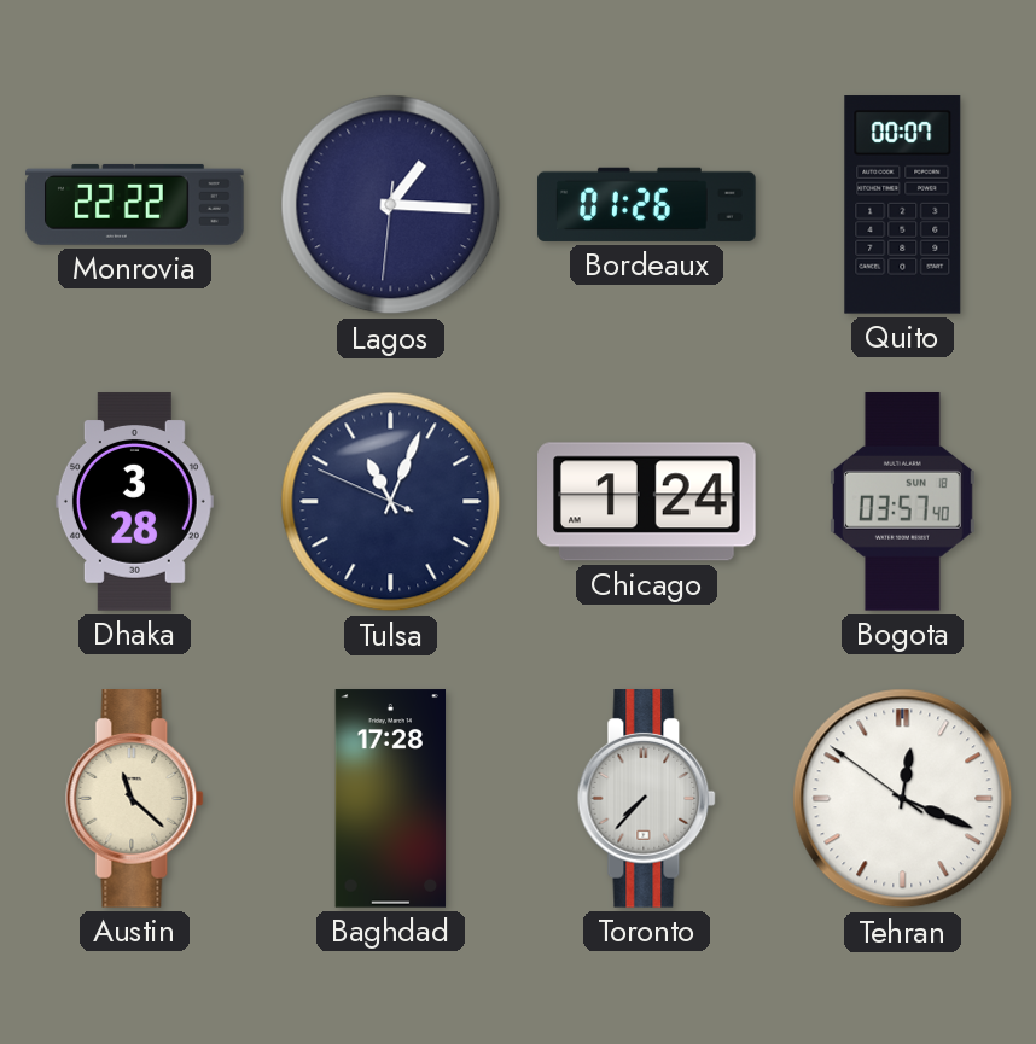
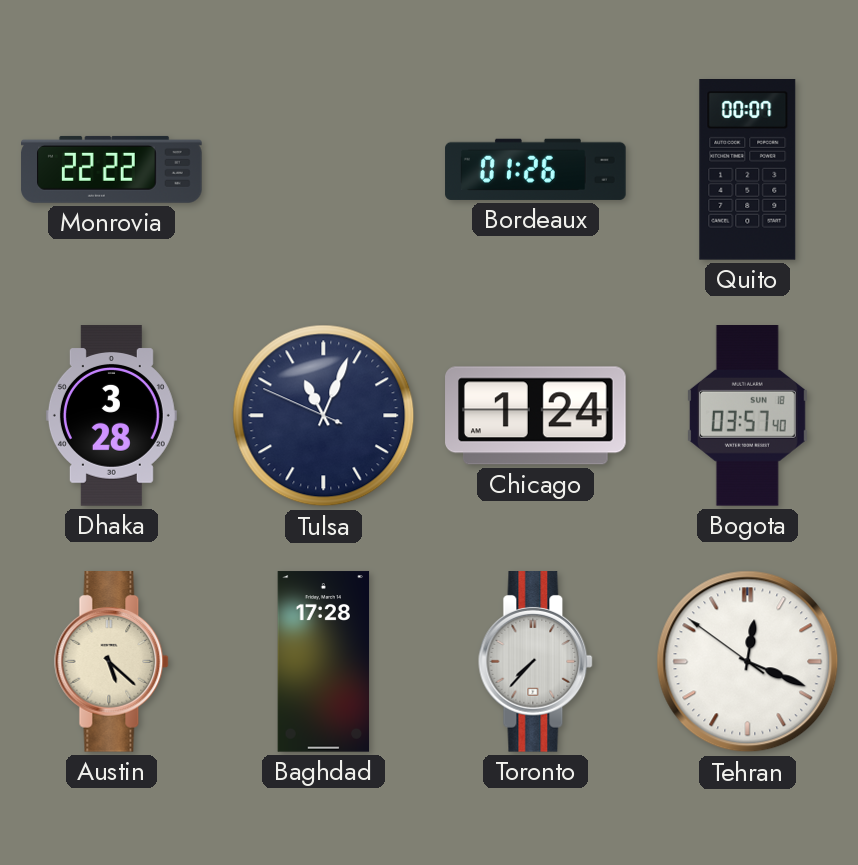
Lagos: 1:15 -> none
Austin: 11:22 -> 5:22
